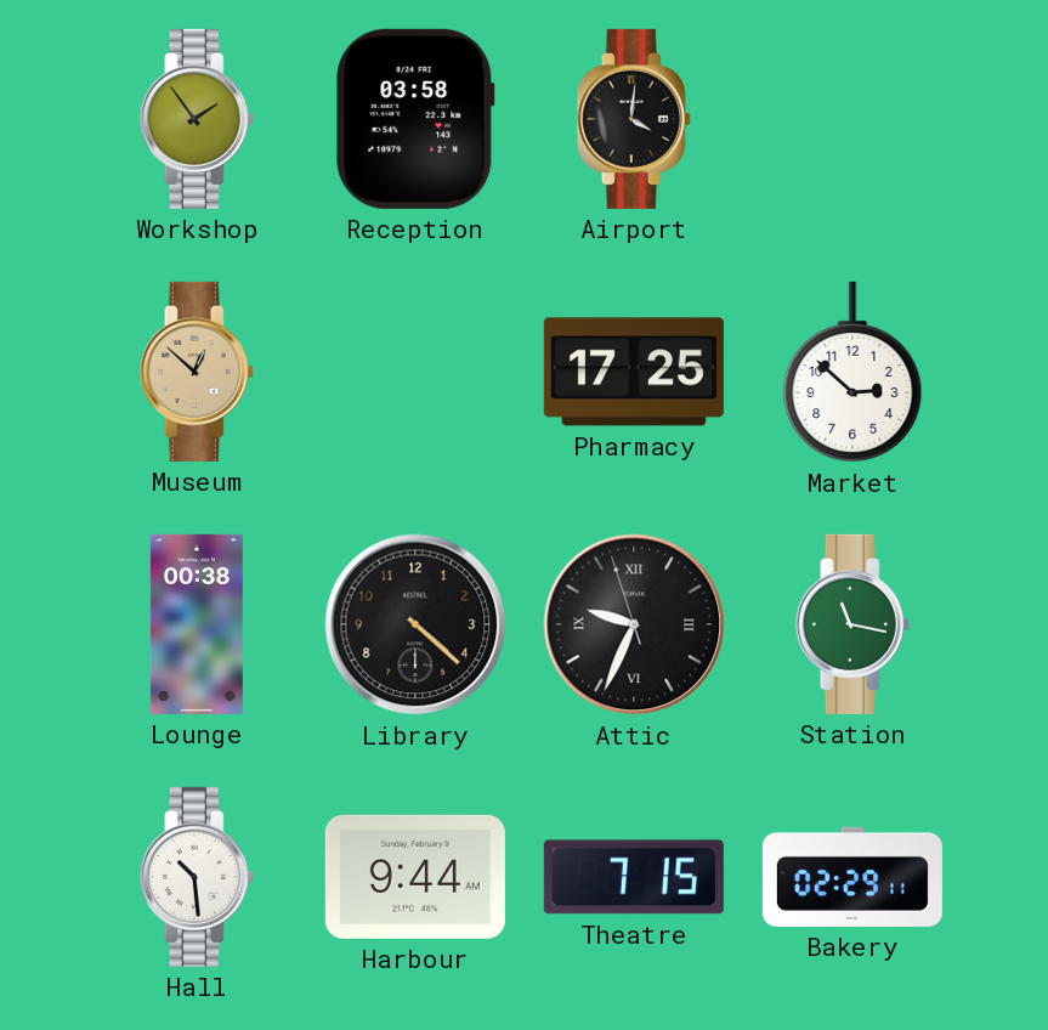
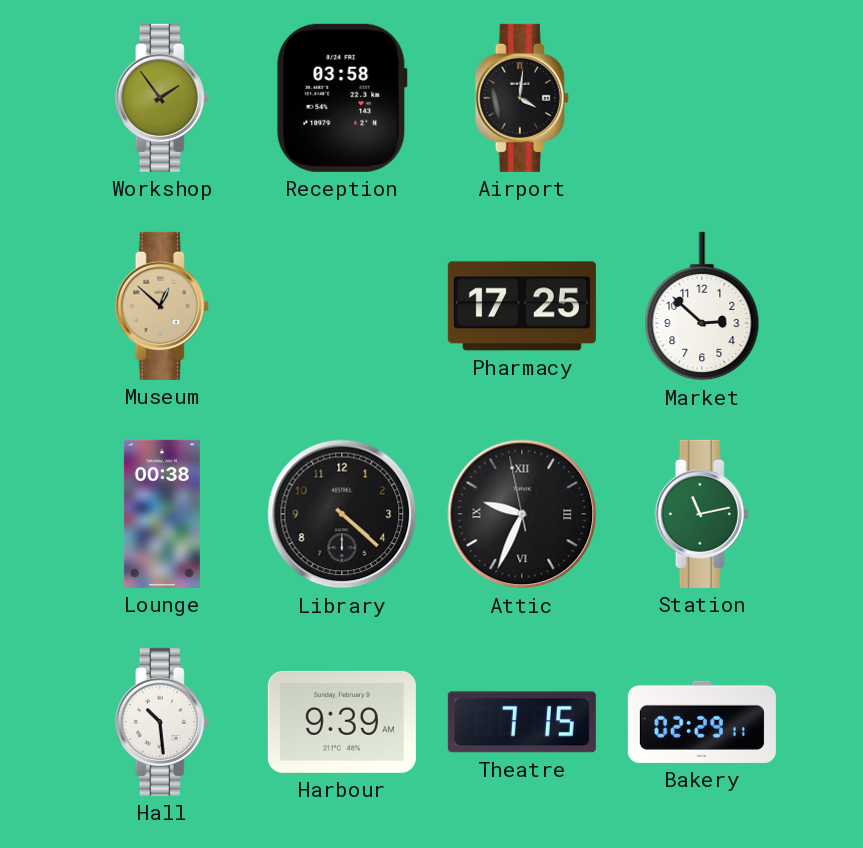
Attic: 9:33:57 -> 9:33:58
Station: 11:17 -> 11:13
Harbour: 9:44 -> 9:39
